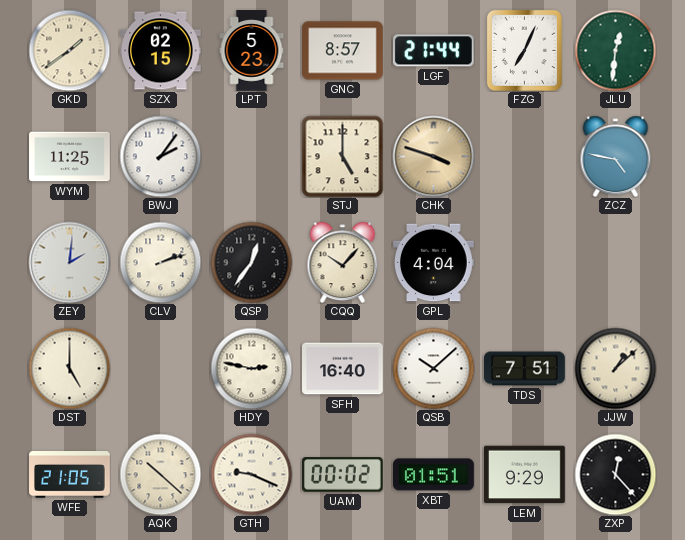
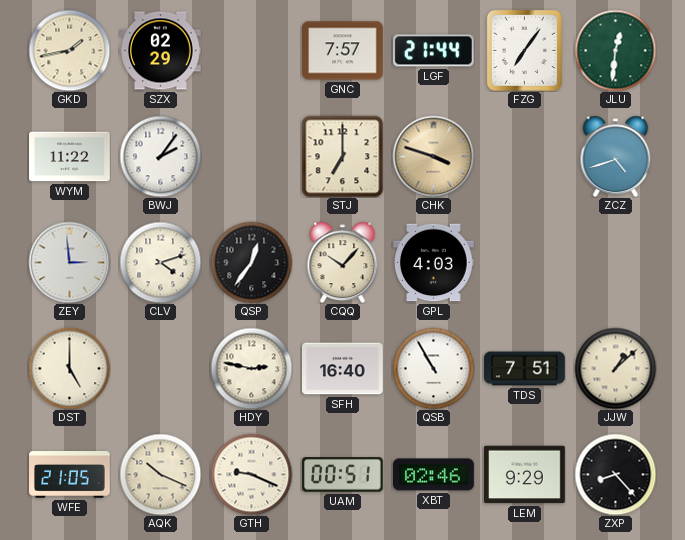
GKD: 1:39 -> 1:43
SZX: 02:15 -> 02:29
LPT: 5:23 -> none
GNC: 8:57 -> 7:57
FZG: 7:04 -> 7:06
WYM: 11:25 -> 11:22
STJ: 5:00 -> 7:00
ZCZ: 4:47 -> 4:42
ZEY: 2:01 -> 2:59
CLV: 2:12 -> 4:12
GPL: 4:04 -> 4:03
QSB: 10:08 -> 10:55
AQK: 10:22 -> 10:19
UAM: 00:02 -> 00:51
XBT: 01:51 -> 02:46
ZXP: 12:23 -> 8:23
